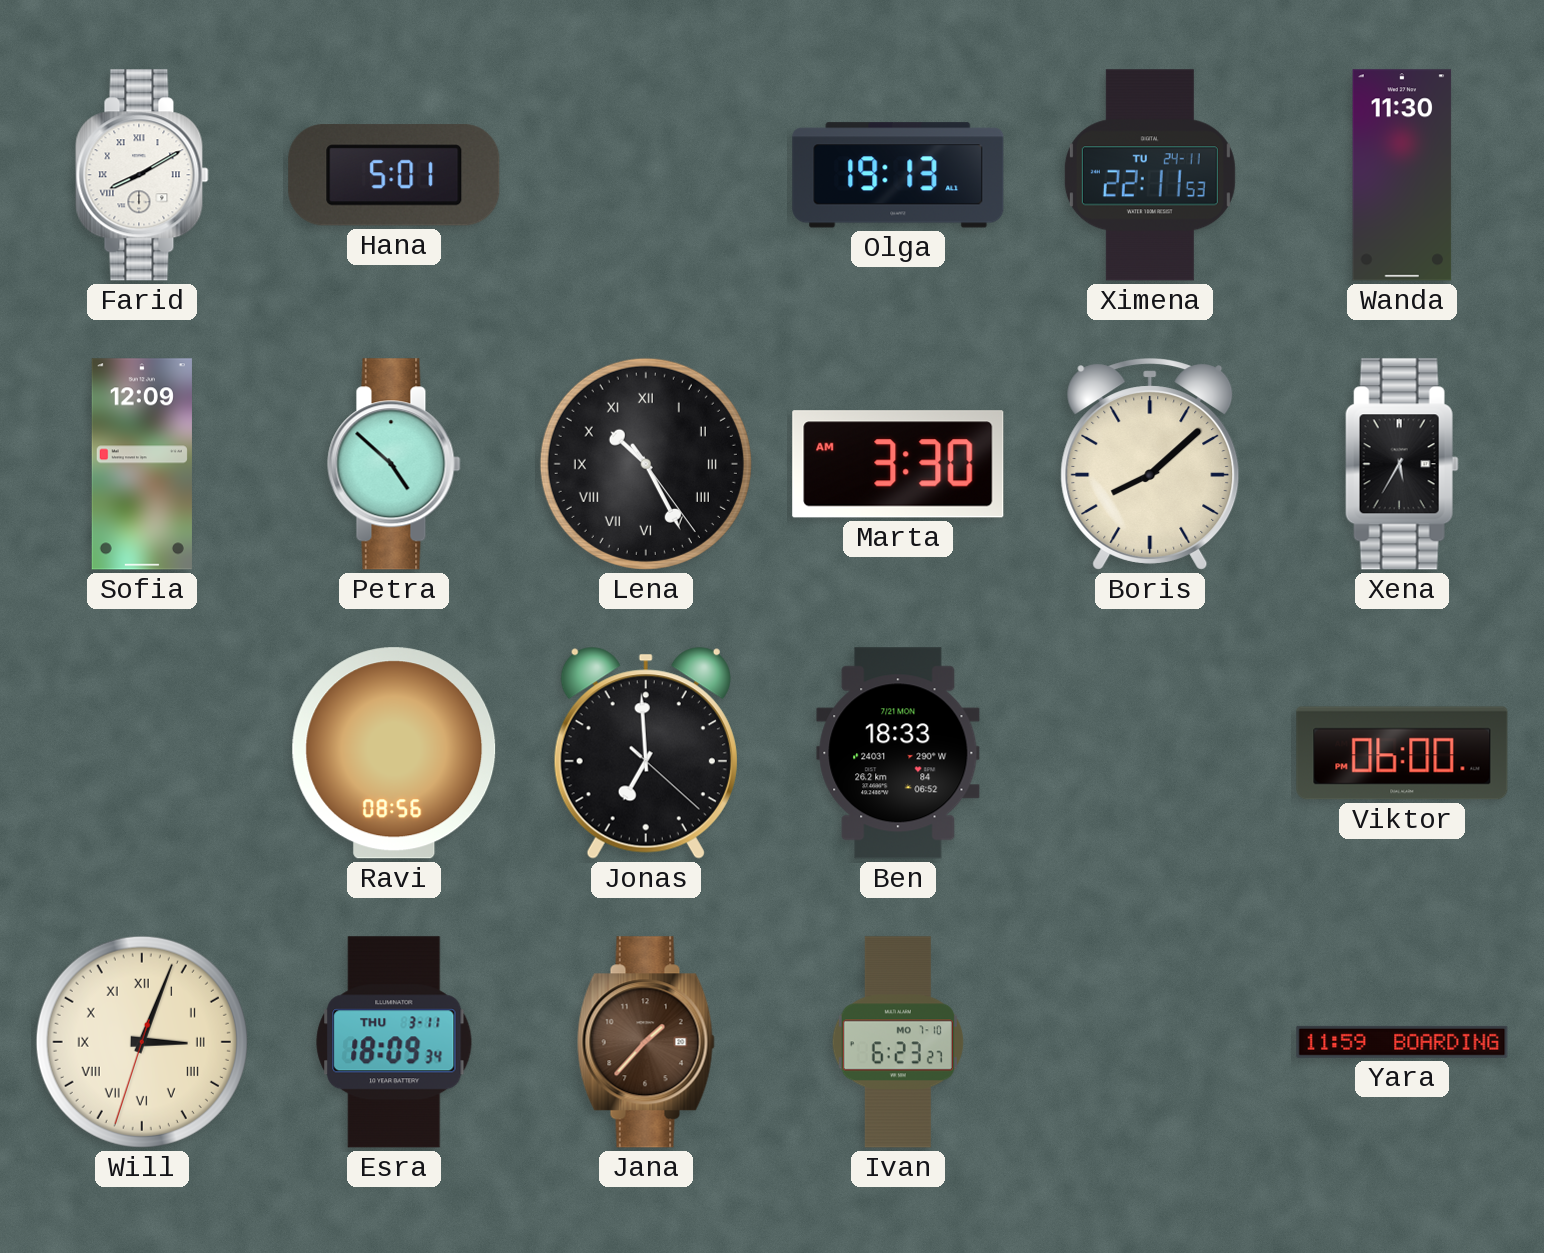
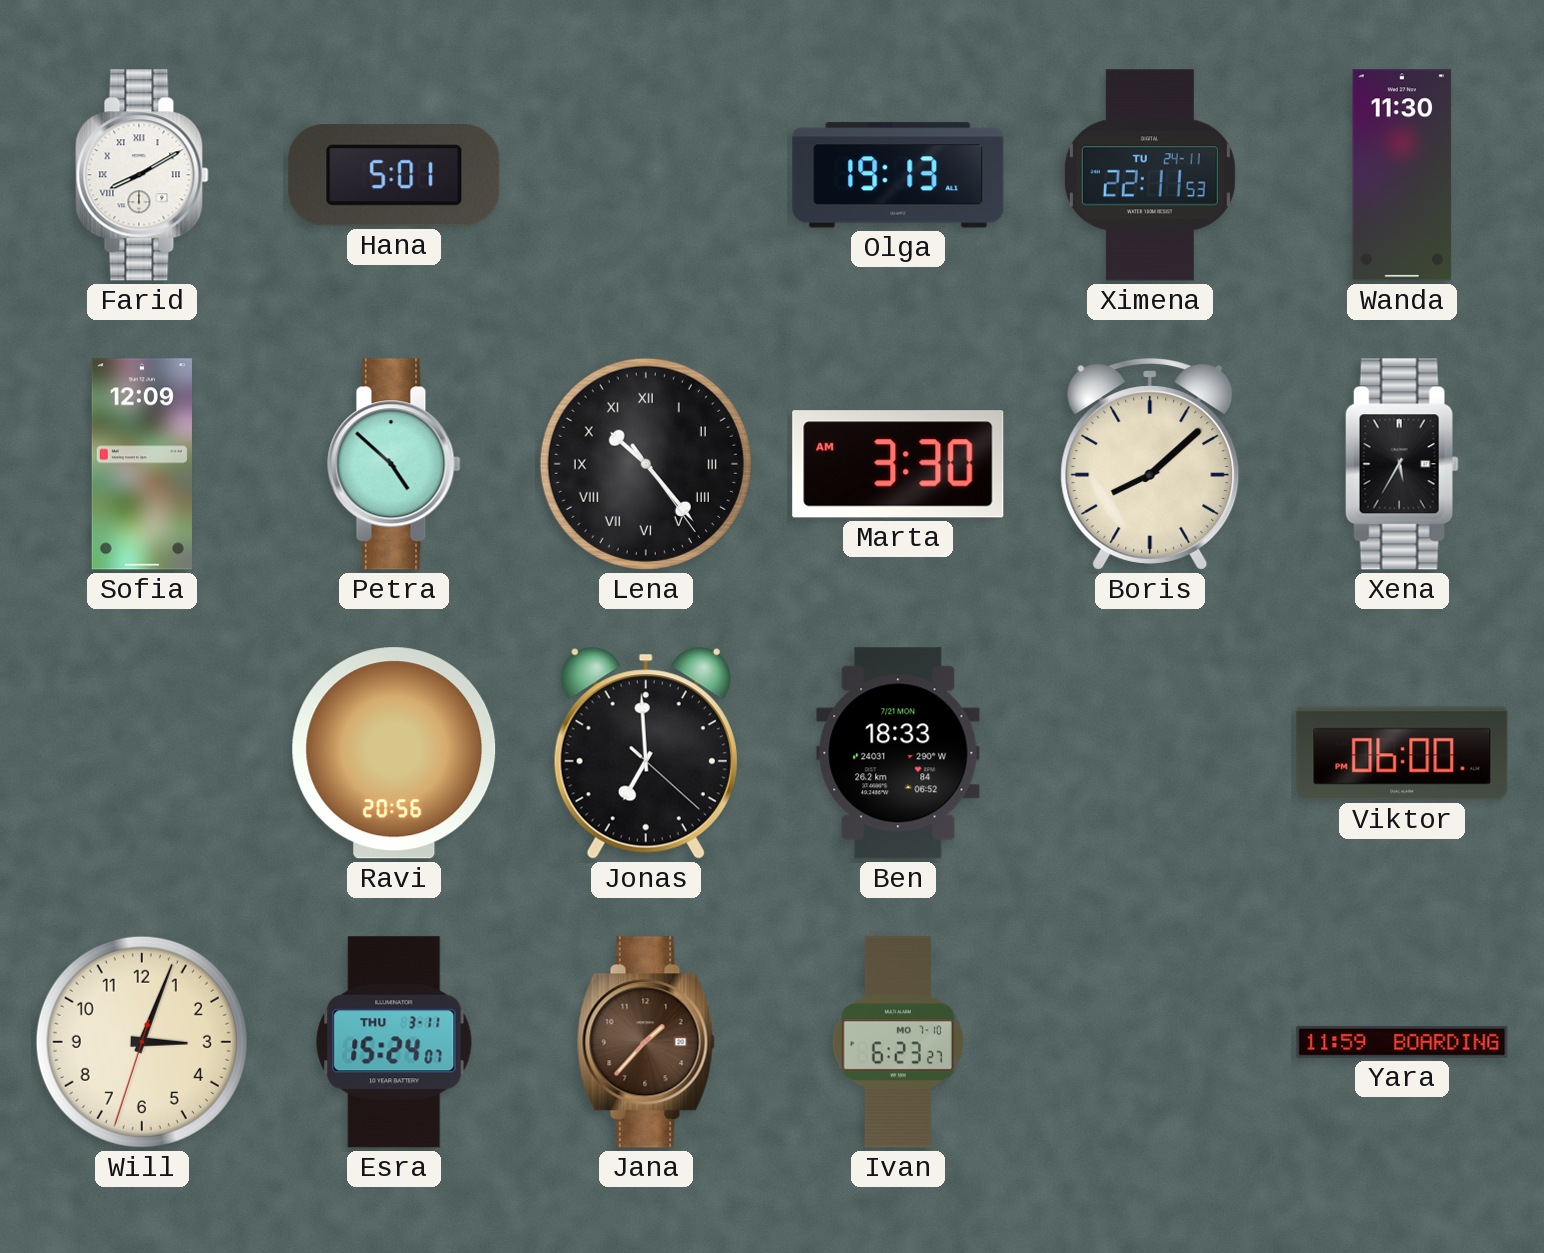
Lena: 10:25 -> 10:23
Ravi: 08:56 -> 20:56
Will numerals: Roman -> Arabic
Esra: 18:09 -> 15:24
